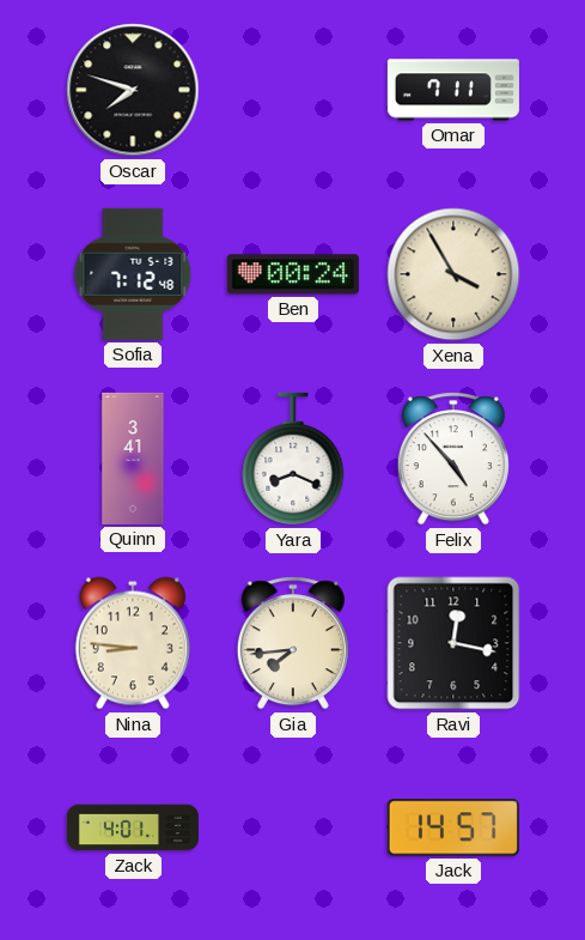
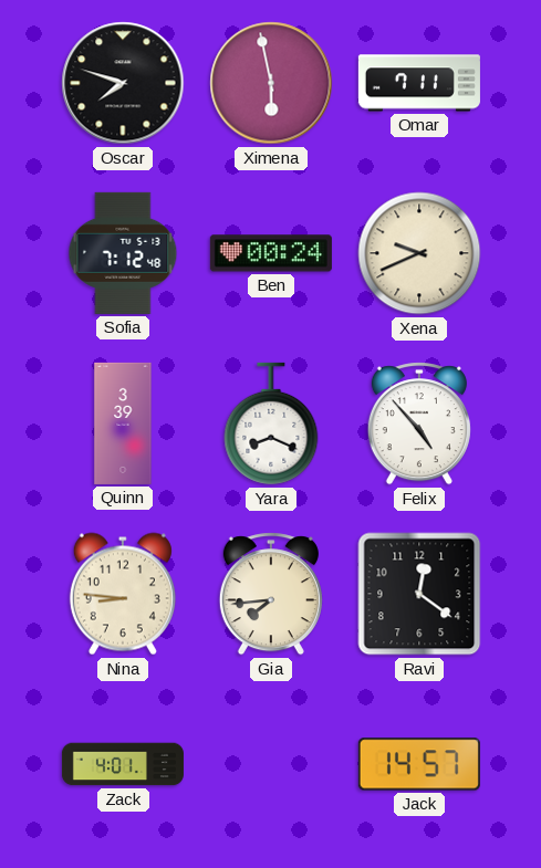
Ximena: none -> 5:58
Xena: 3:55 -> 9:41
Quinn: 3:41 -> 3:39
Ravi: 12:17 -> 12:21
